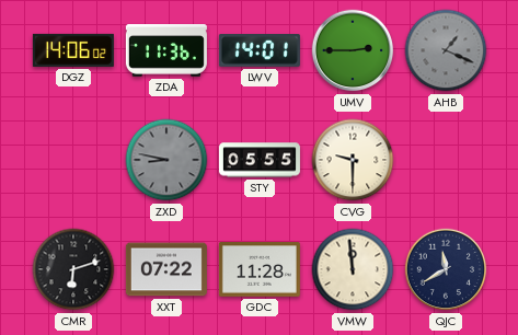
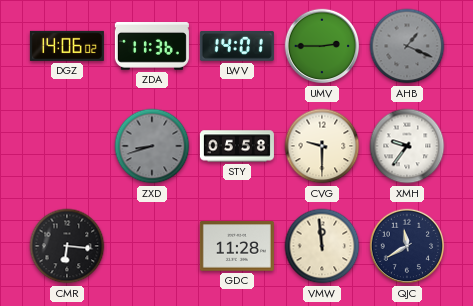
ZXD: 8:47 -> 8:42
STY: 05:55 -> 05:58
XMH: none -> 9:36
CMR: 6:12 -> 6:16
XXT: 07:22 -> none
